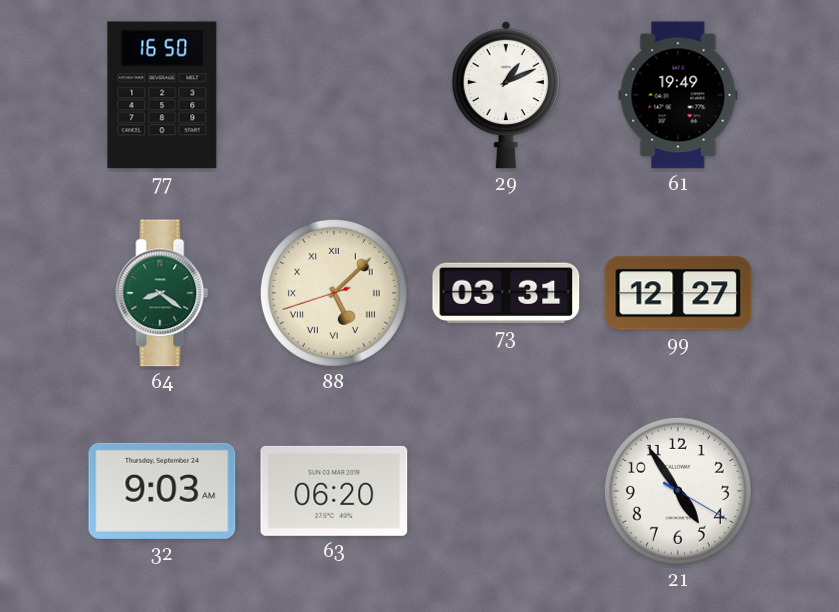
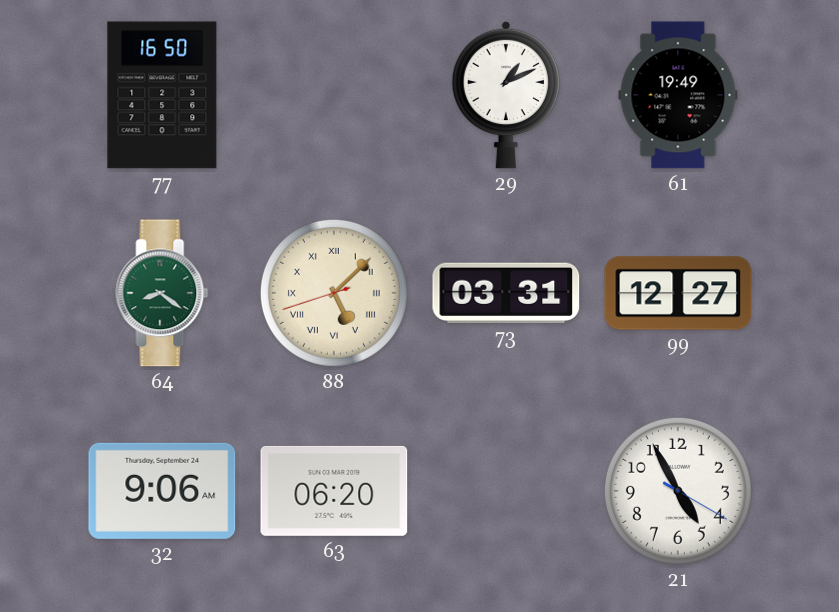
32: 9:03 -> 9:06
21: 4:54 -> 4:55
